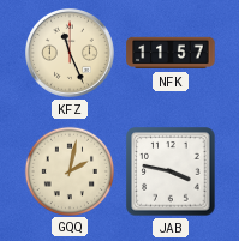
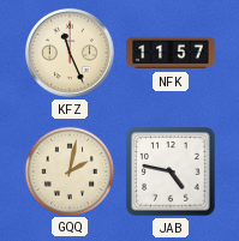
JAB: 3:47 -> 4:47
